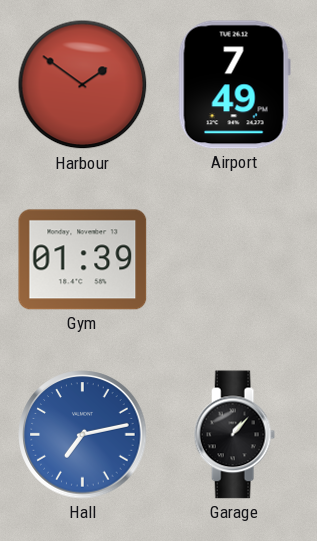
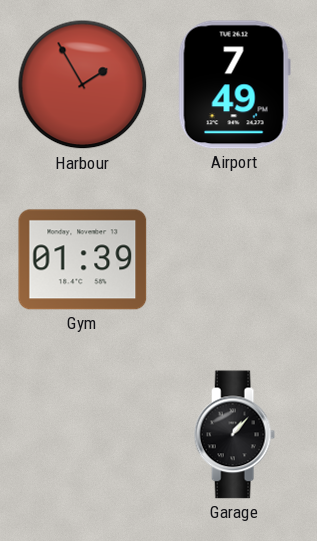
Harbour: 1:51 -> 1:55
Hall: 7:13 -> none
